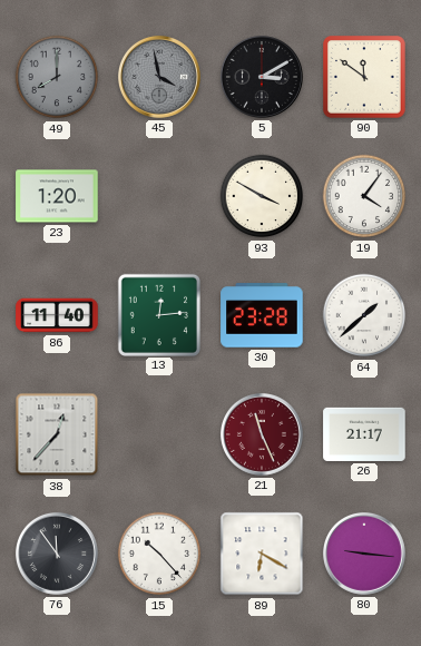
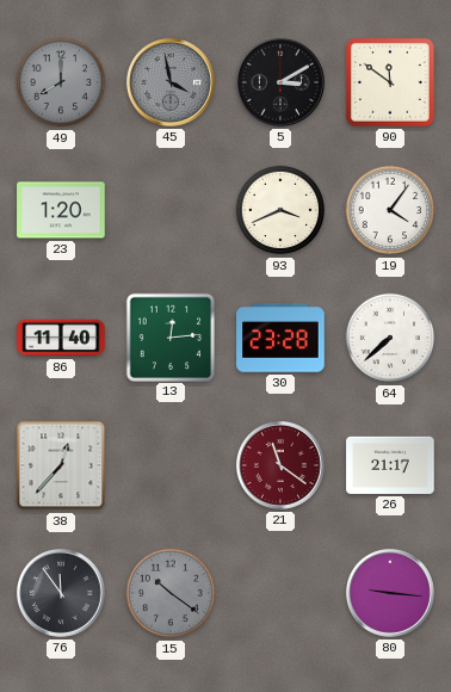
93: 3:50 -> 3:41
64: 1:38 -> 7:38
21: 11:26 -> 11:21
15: 10:23 -> 10:21
15 dial: white -> grey
89: 6:20 -> none
